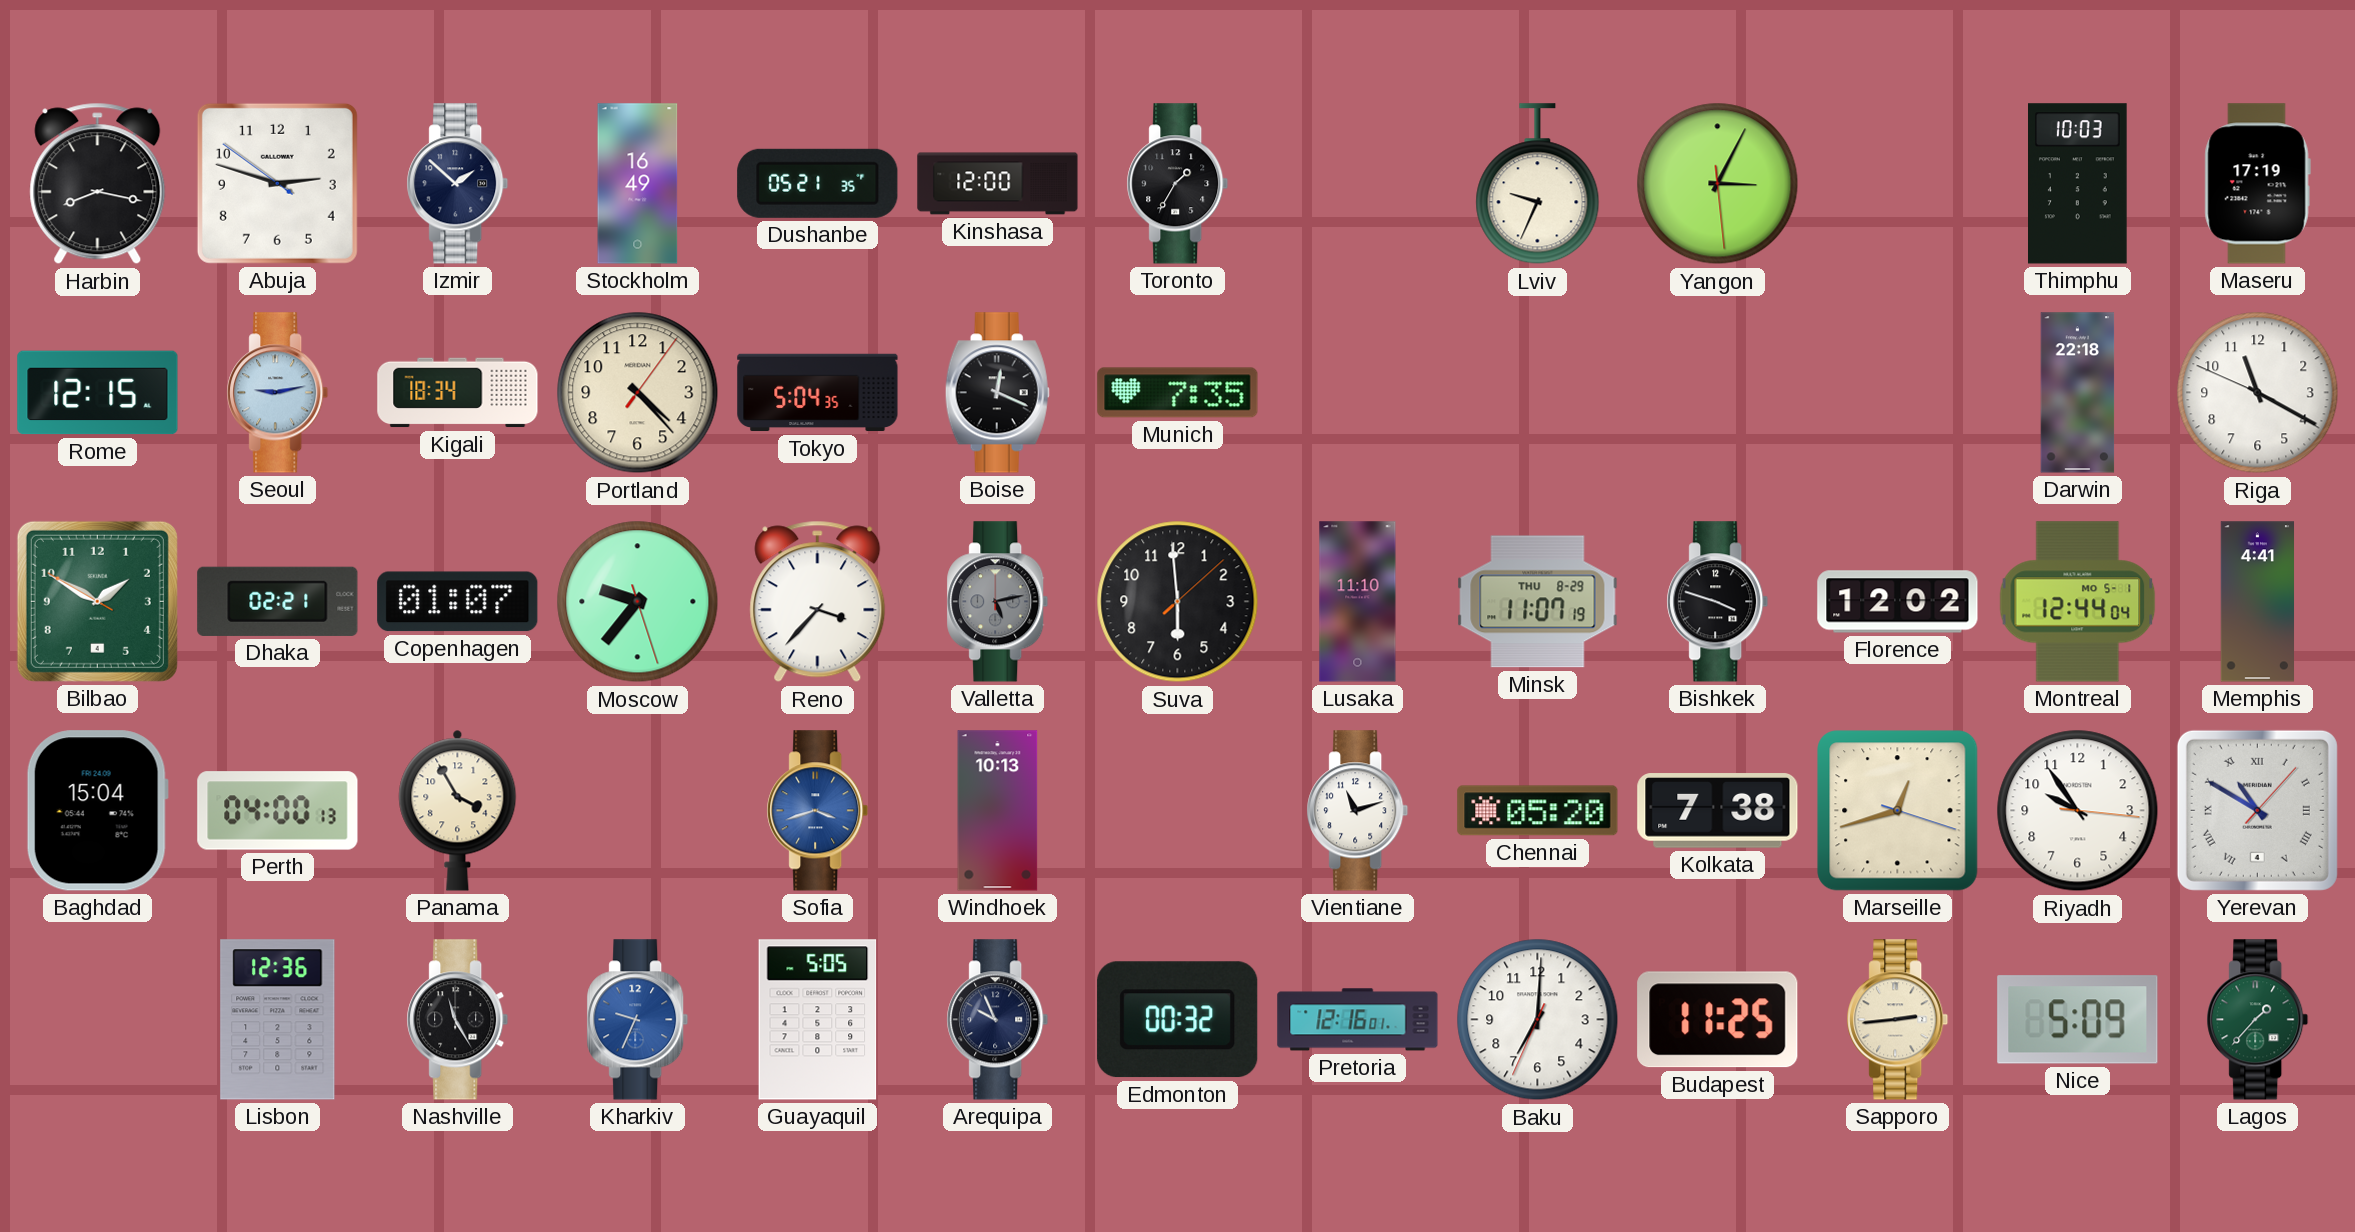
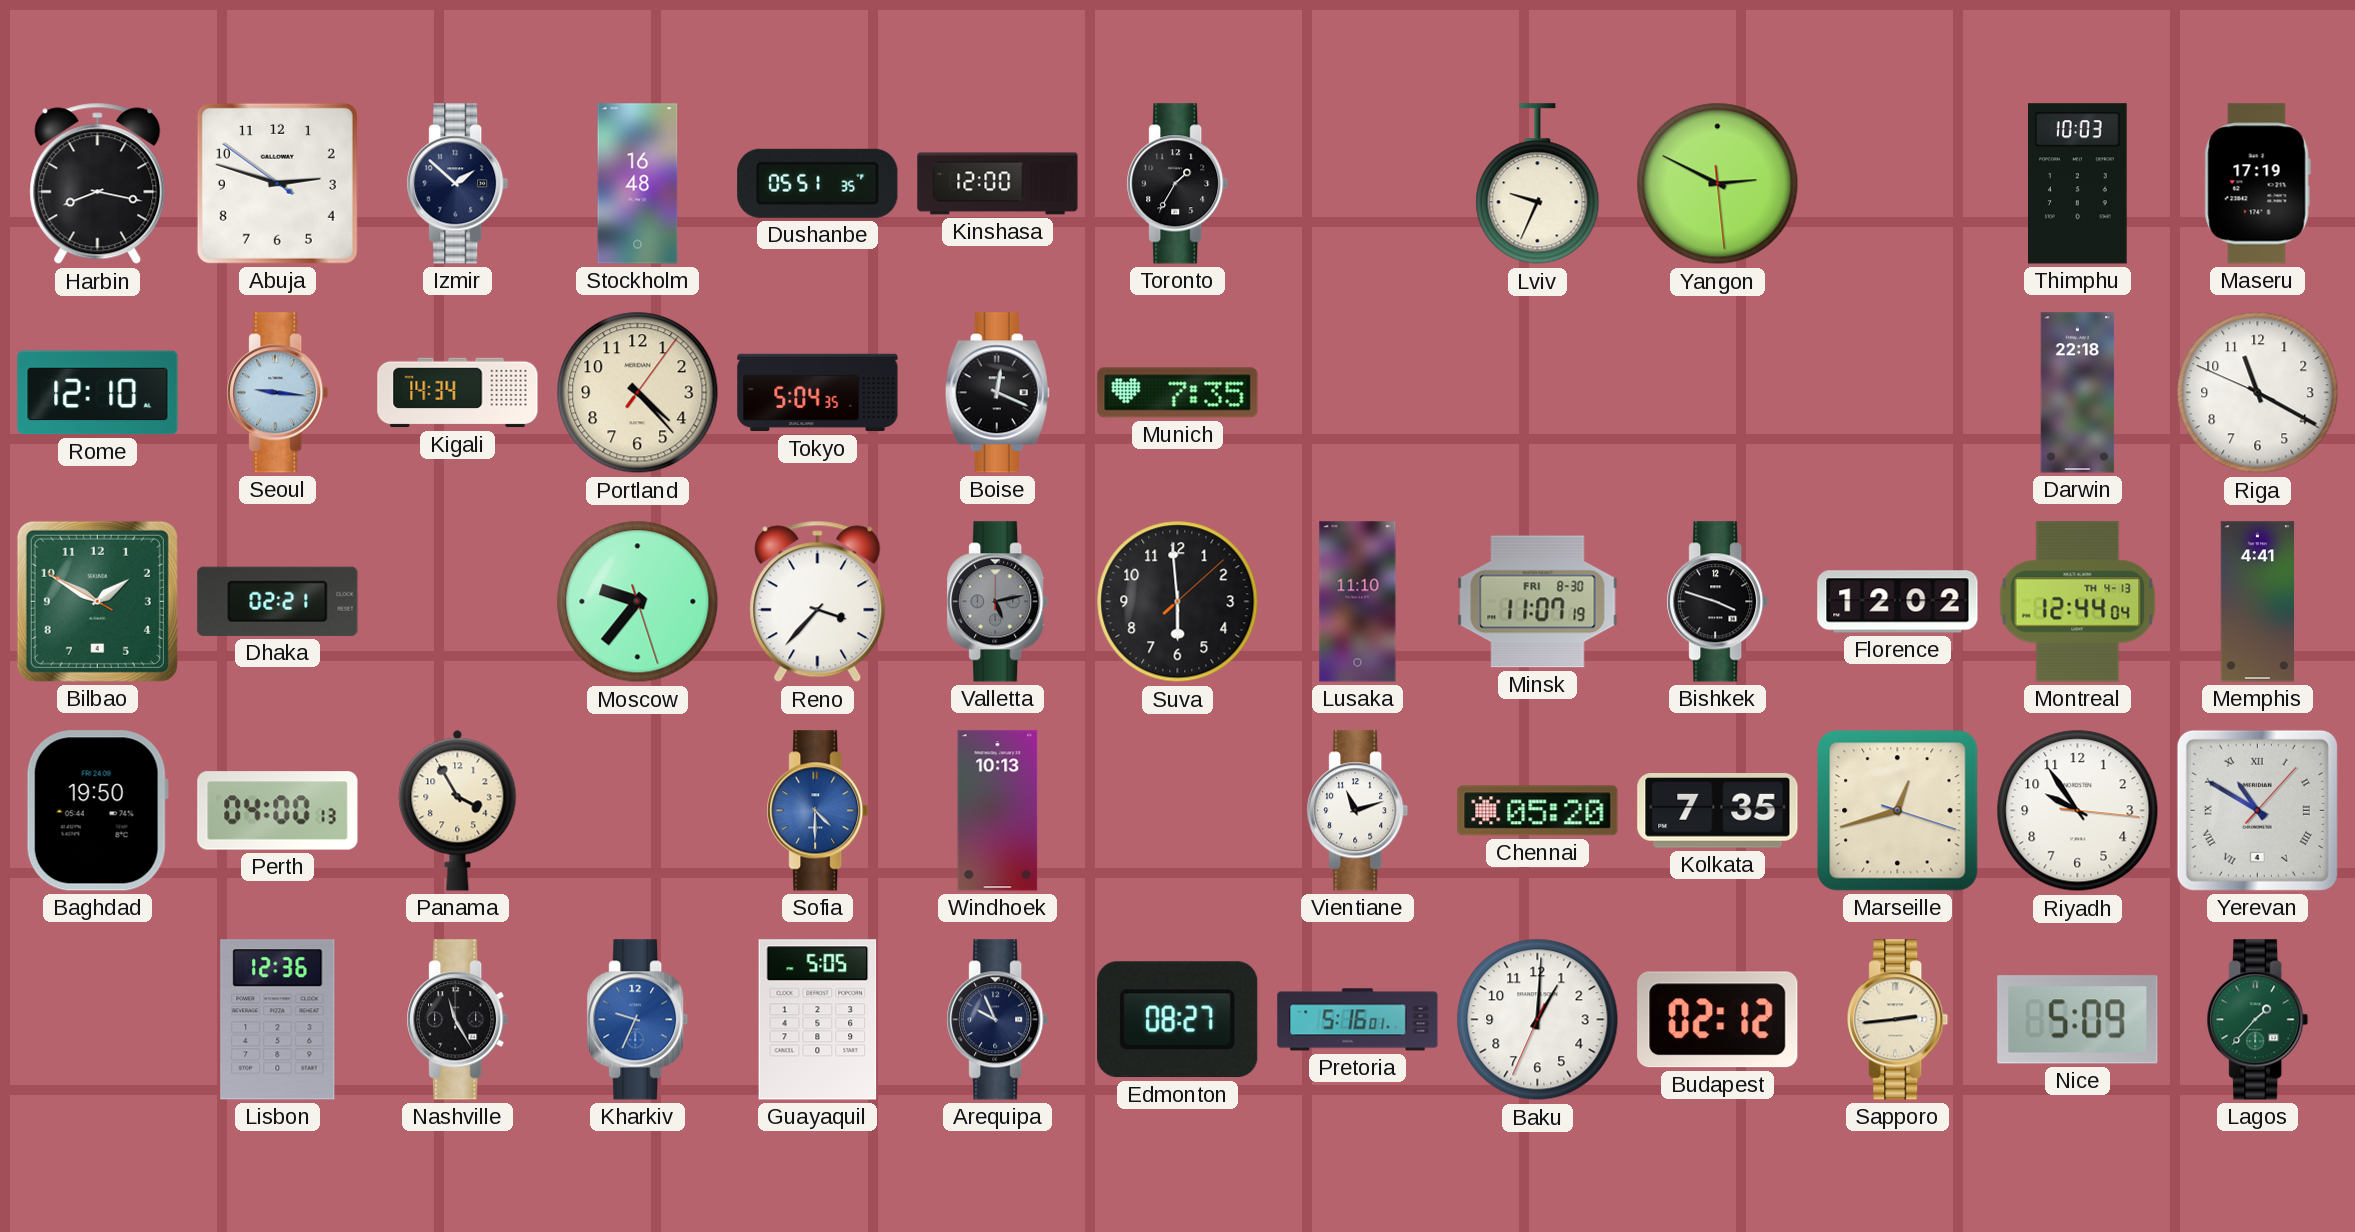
Stockholm: 16:49 -> 16:48
Dushanbe: 05:21 -> 05:51
Yangon: 3:04 -> 2:49
Rome: 12:15 -> 12:10
Seoul: 9:13 -> 9:16
Kigali: 18:34 -> 14:34
Copenhagen: 01:07 -> none
Minsk date: THU 8-29 -> FRI 8-30
Montreal date: MO 5-1 -> TH 4-13
Baghdad: 15:04 -> 19:50
Sofia: 3:42 -> 4:30
Kolkata: 7:38 -> 7:35
Edmonton: 00:32 -> 08:27
Pretoria: 12:16 -> 5:16
Baku: 7:00 -> 1:00
Budapest: 11:25 -> 02:12
